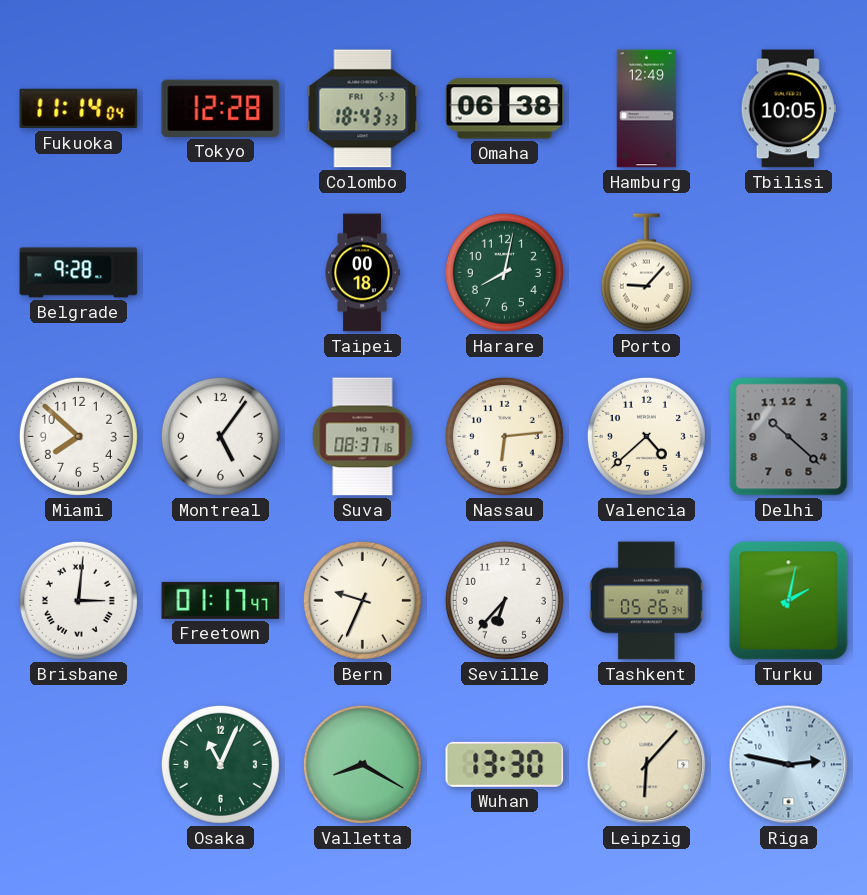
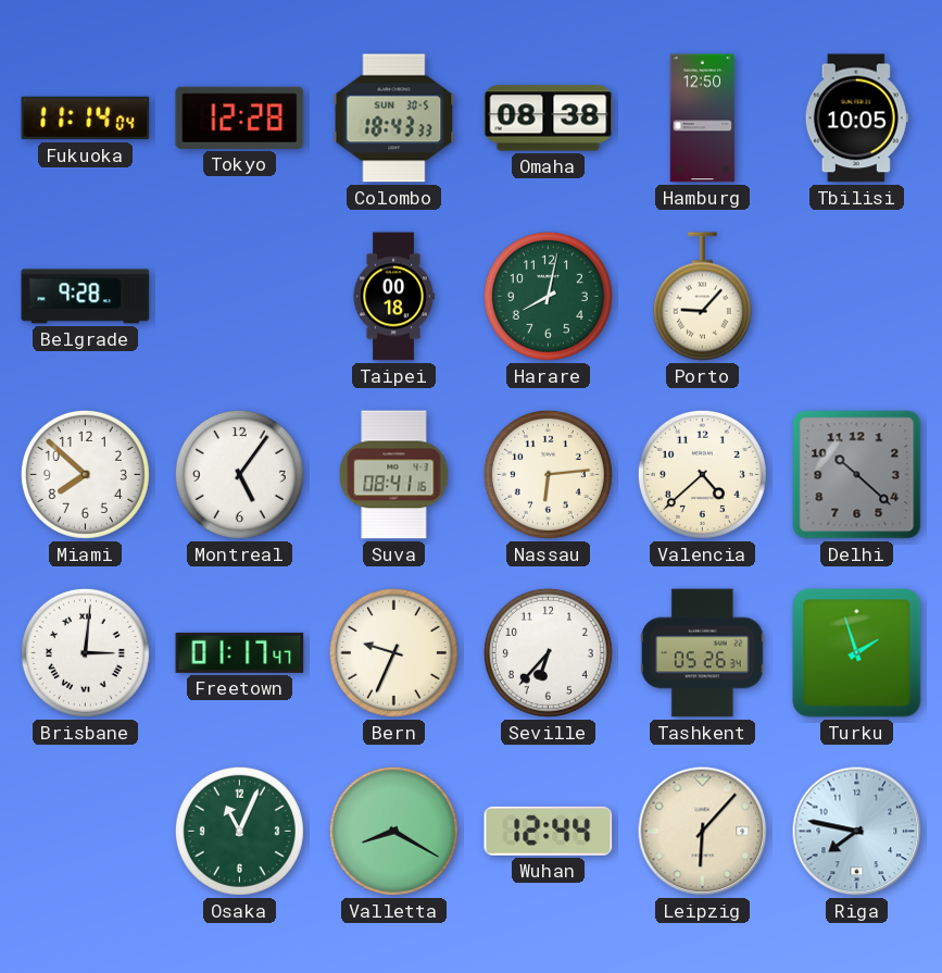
Colombo date: FRI 5-3 -> SUN 30-5
Omaha: 06:38 -> 08:38
Hamburg: 12:49 -> 12:50
Suva: 08:37 -> 08:41
Turku: 2:02 -> 1:57
Wuhan: 13:30 -> 12:44
Riga: 2:47 -> 7:47
